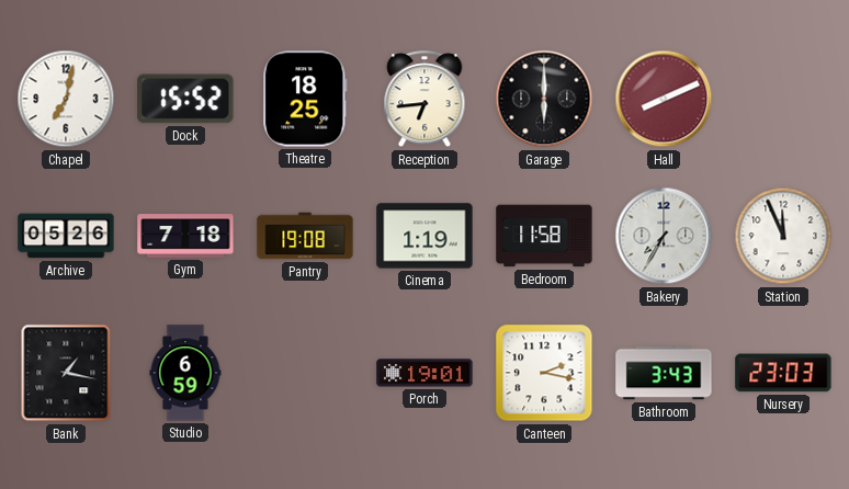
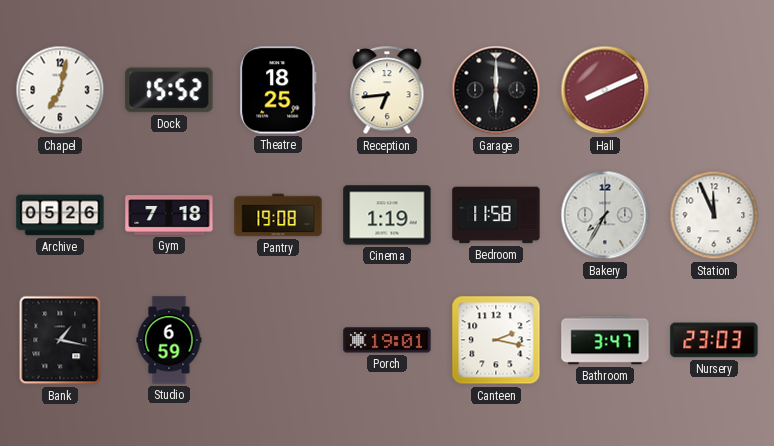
Bathroom: 3:43 -> 3:47
